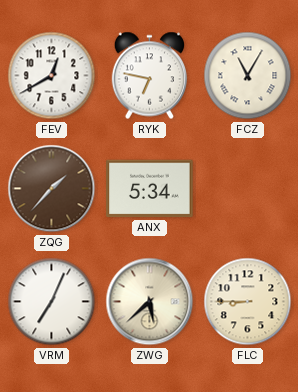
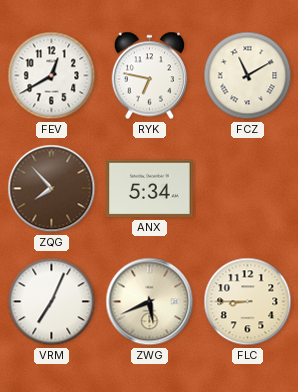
FCZ: 11:05 -> 11:10
ZQG: 1:37 -> 7:53
ZWG: 5:38 -> 5:41
